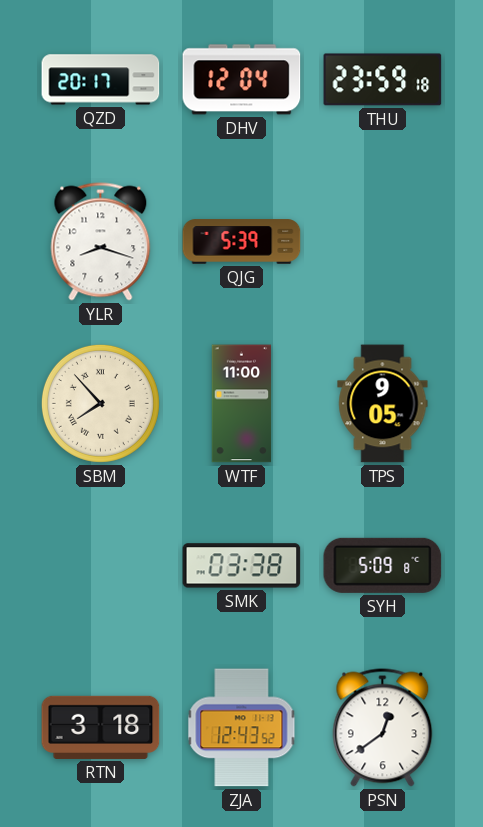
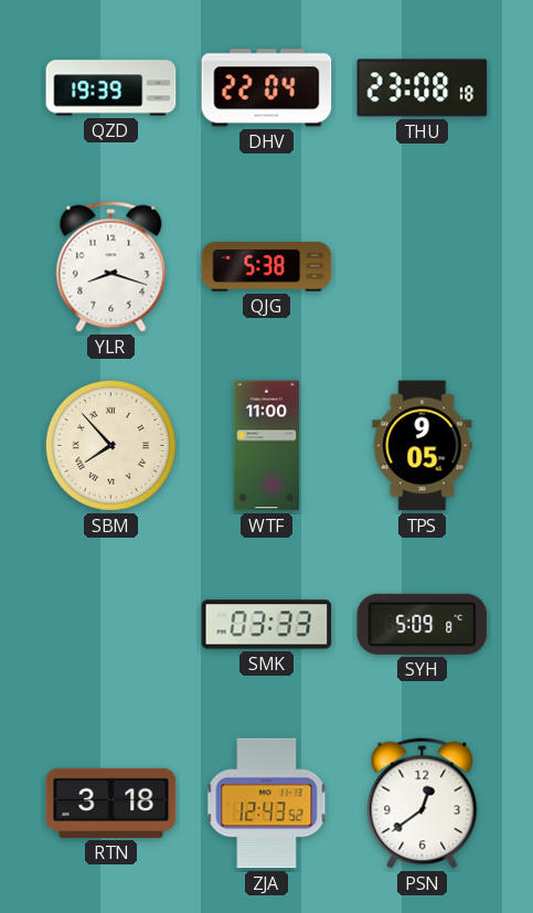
QZD: 20:17 -> 19:39
DHV: 12:04 -> 22:04
THU: 23:59 -> 23:08
QJG: 5:39 -> 5:38
SMK: 03:38 -> 03:33
